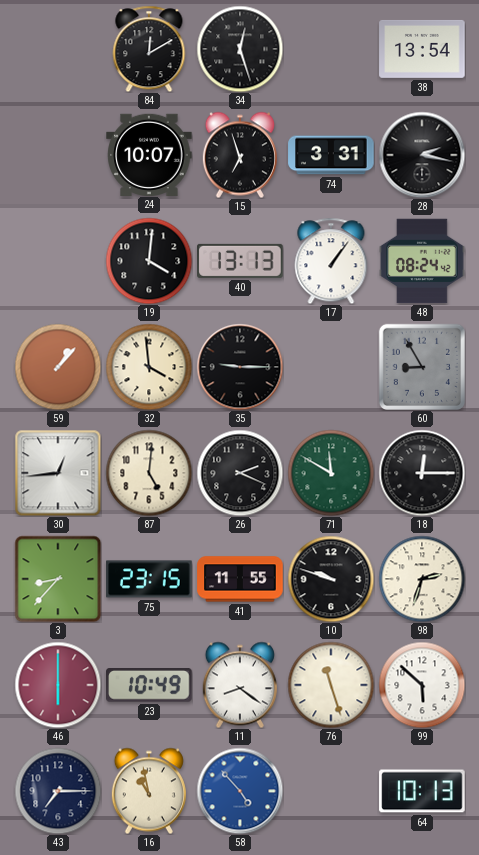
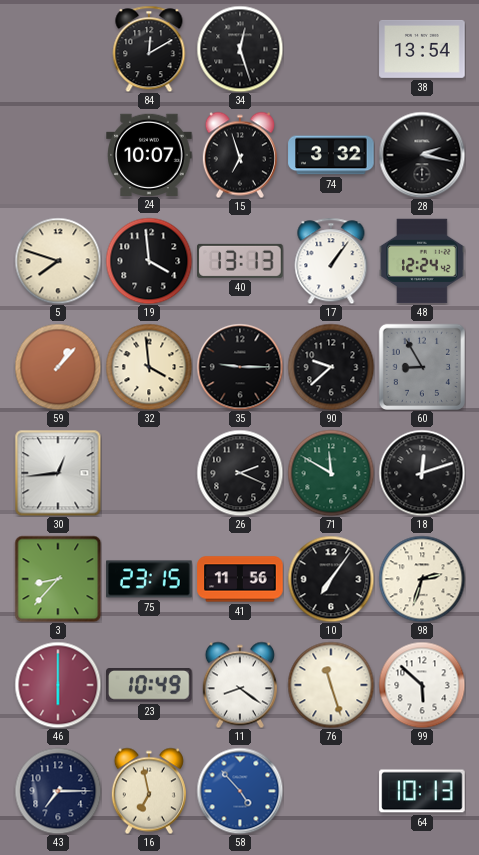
74: 3:31 -> 3:32
5: none -> 7:48
19: 4:01 -> 3:59
48: 08:24 -> 12:24
90: none -> 9:38
87: 5:01 -> none
18: 12:15 -> 12:12
41: 11:55 -> 11:56
10: 9:48 -> 7:06
16: 10:58 -> 6:58
